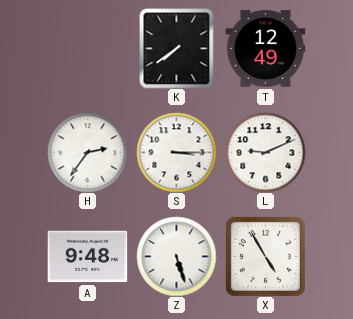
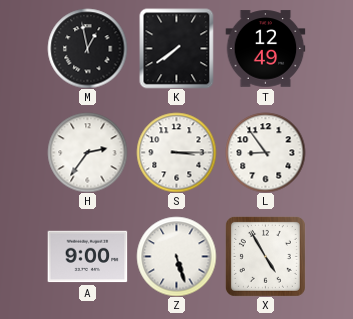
M: none -> 12:58
L: 9:11 -> 8:54
A: 9:48 -> 9:00
